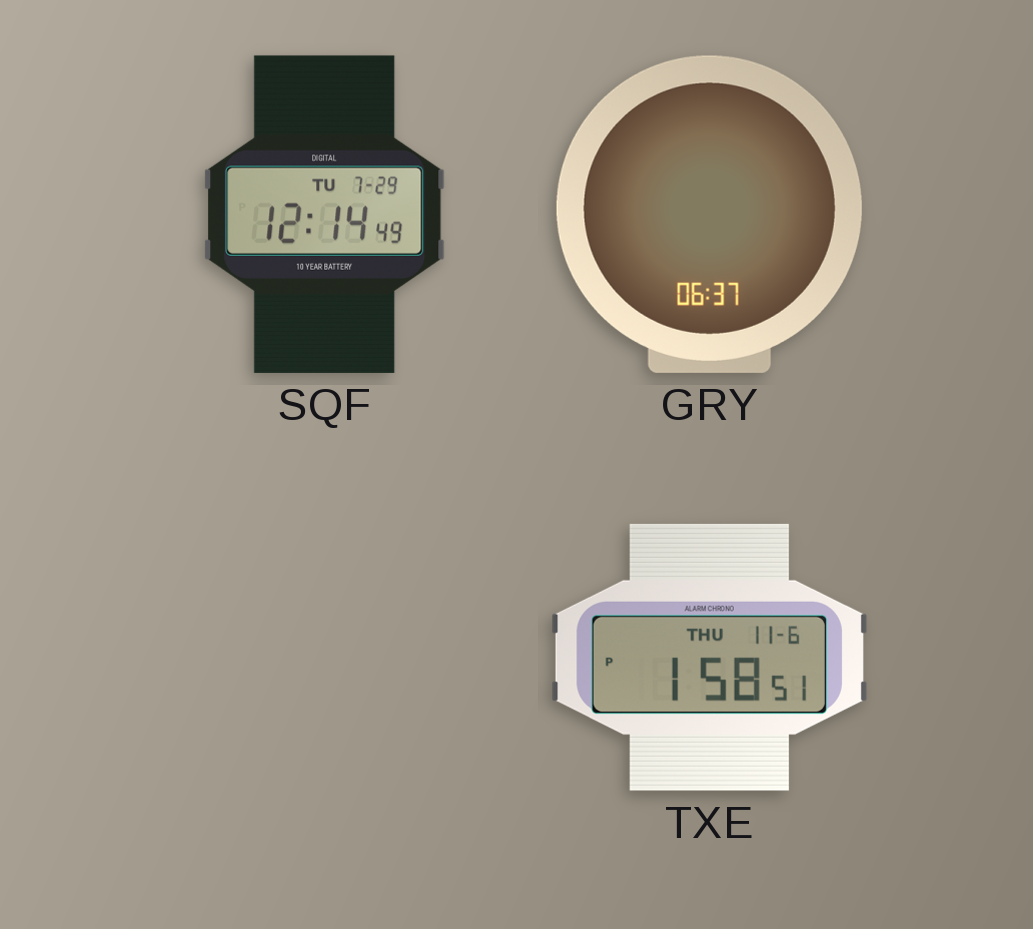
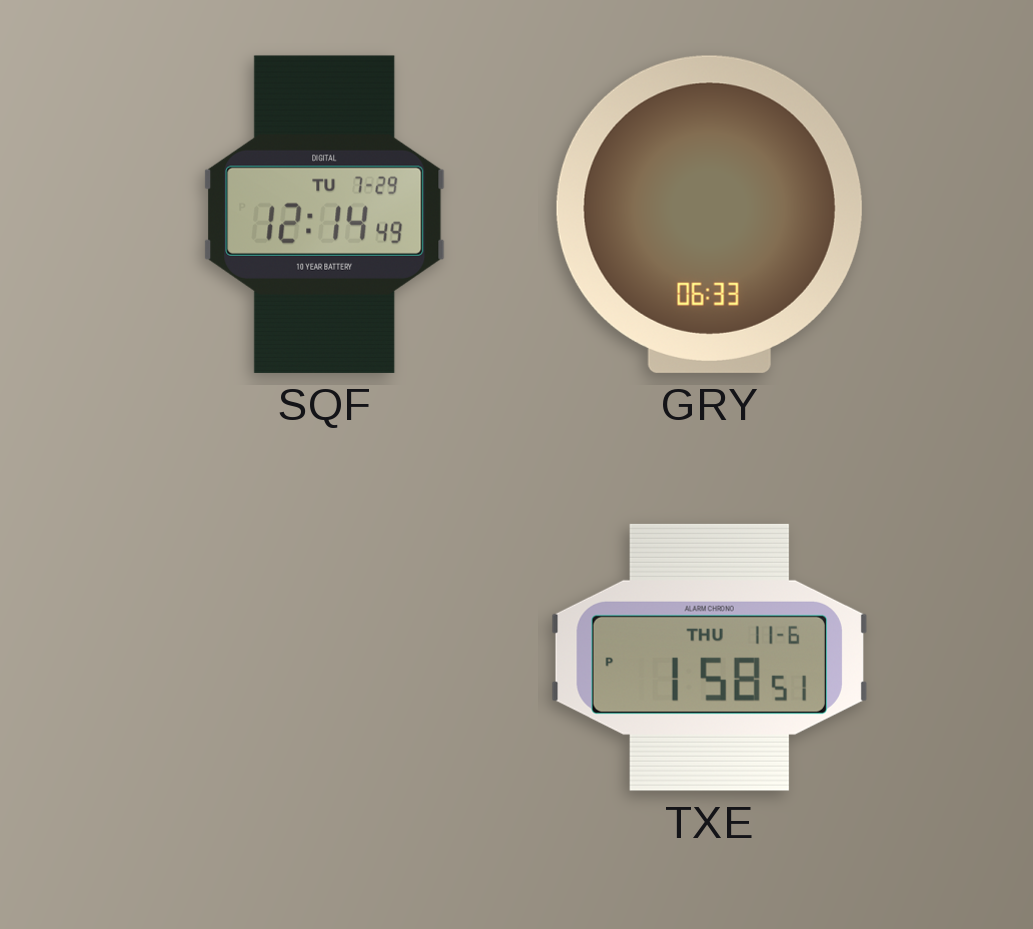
GRY: 06:37 -> 06:33
